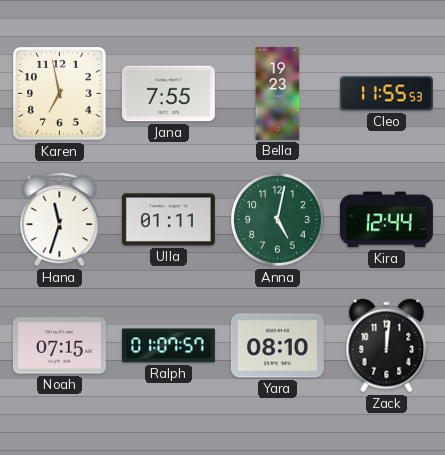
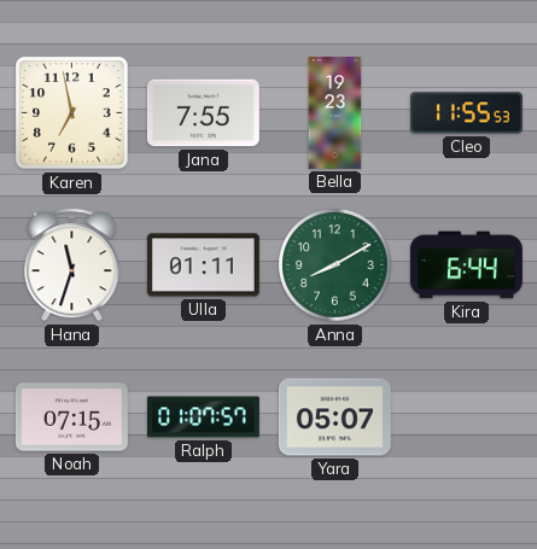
Anna: 5:02 -> 8:10
Kira: 12:44 -> 6:44
Yara: 08:10 -> 05:07
Zack: 12:01 -> none
